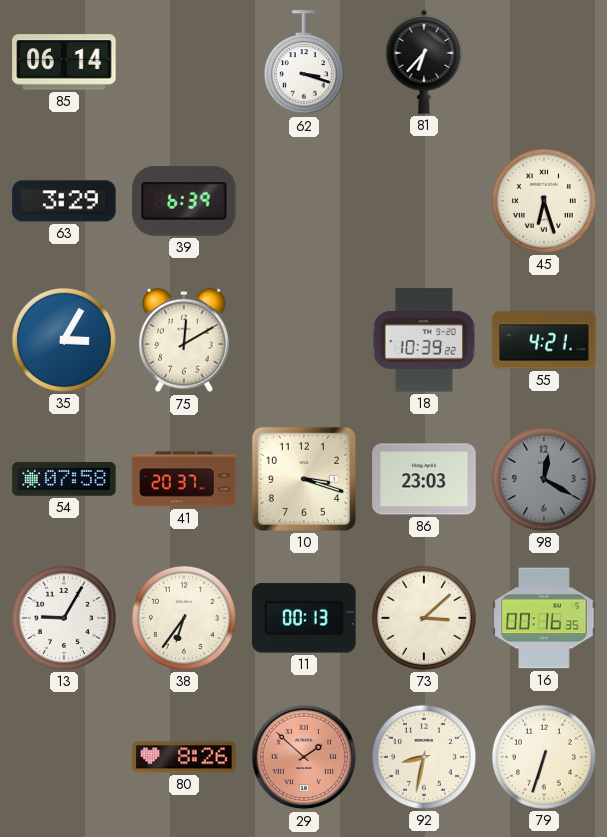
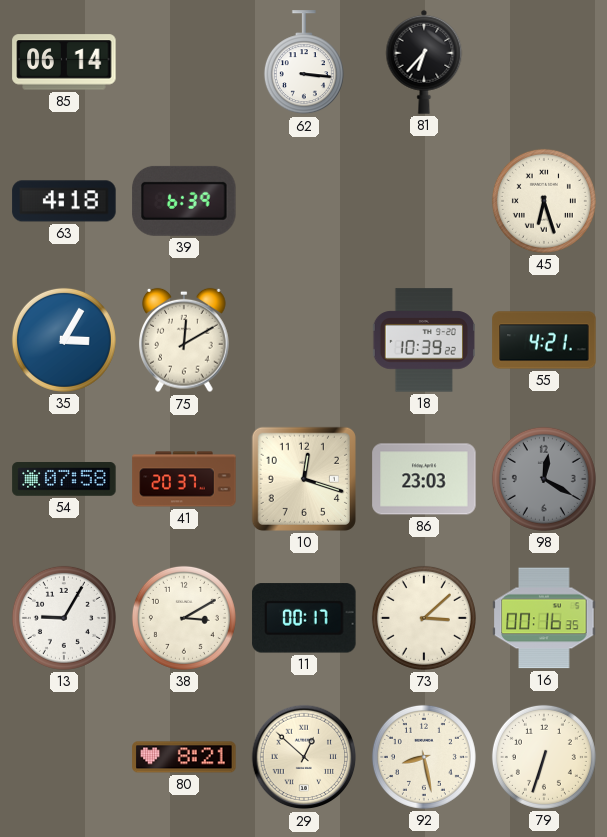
62: 3:18 -> 3:16
63: 3:29 -> 4:18
10: 3:18 -> 12:18
38: 6:36 -> 3:10
11: 00:13 -> 00:17
80: 8:26 -> 8:21
29: 1:52 -> 12:52
29 dial: salmon -> cream
92: 8:32 -> 8:28
